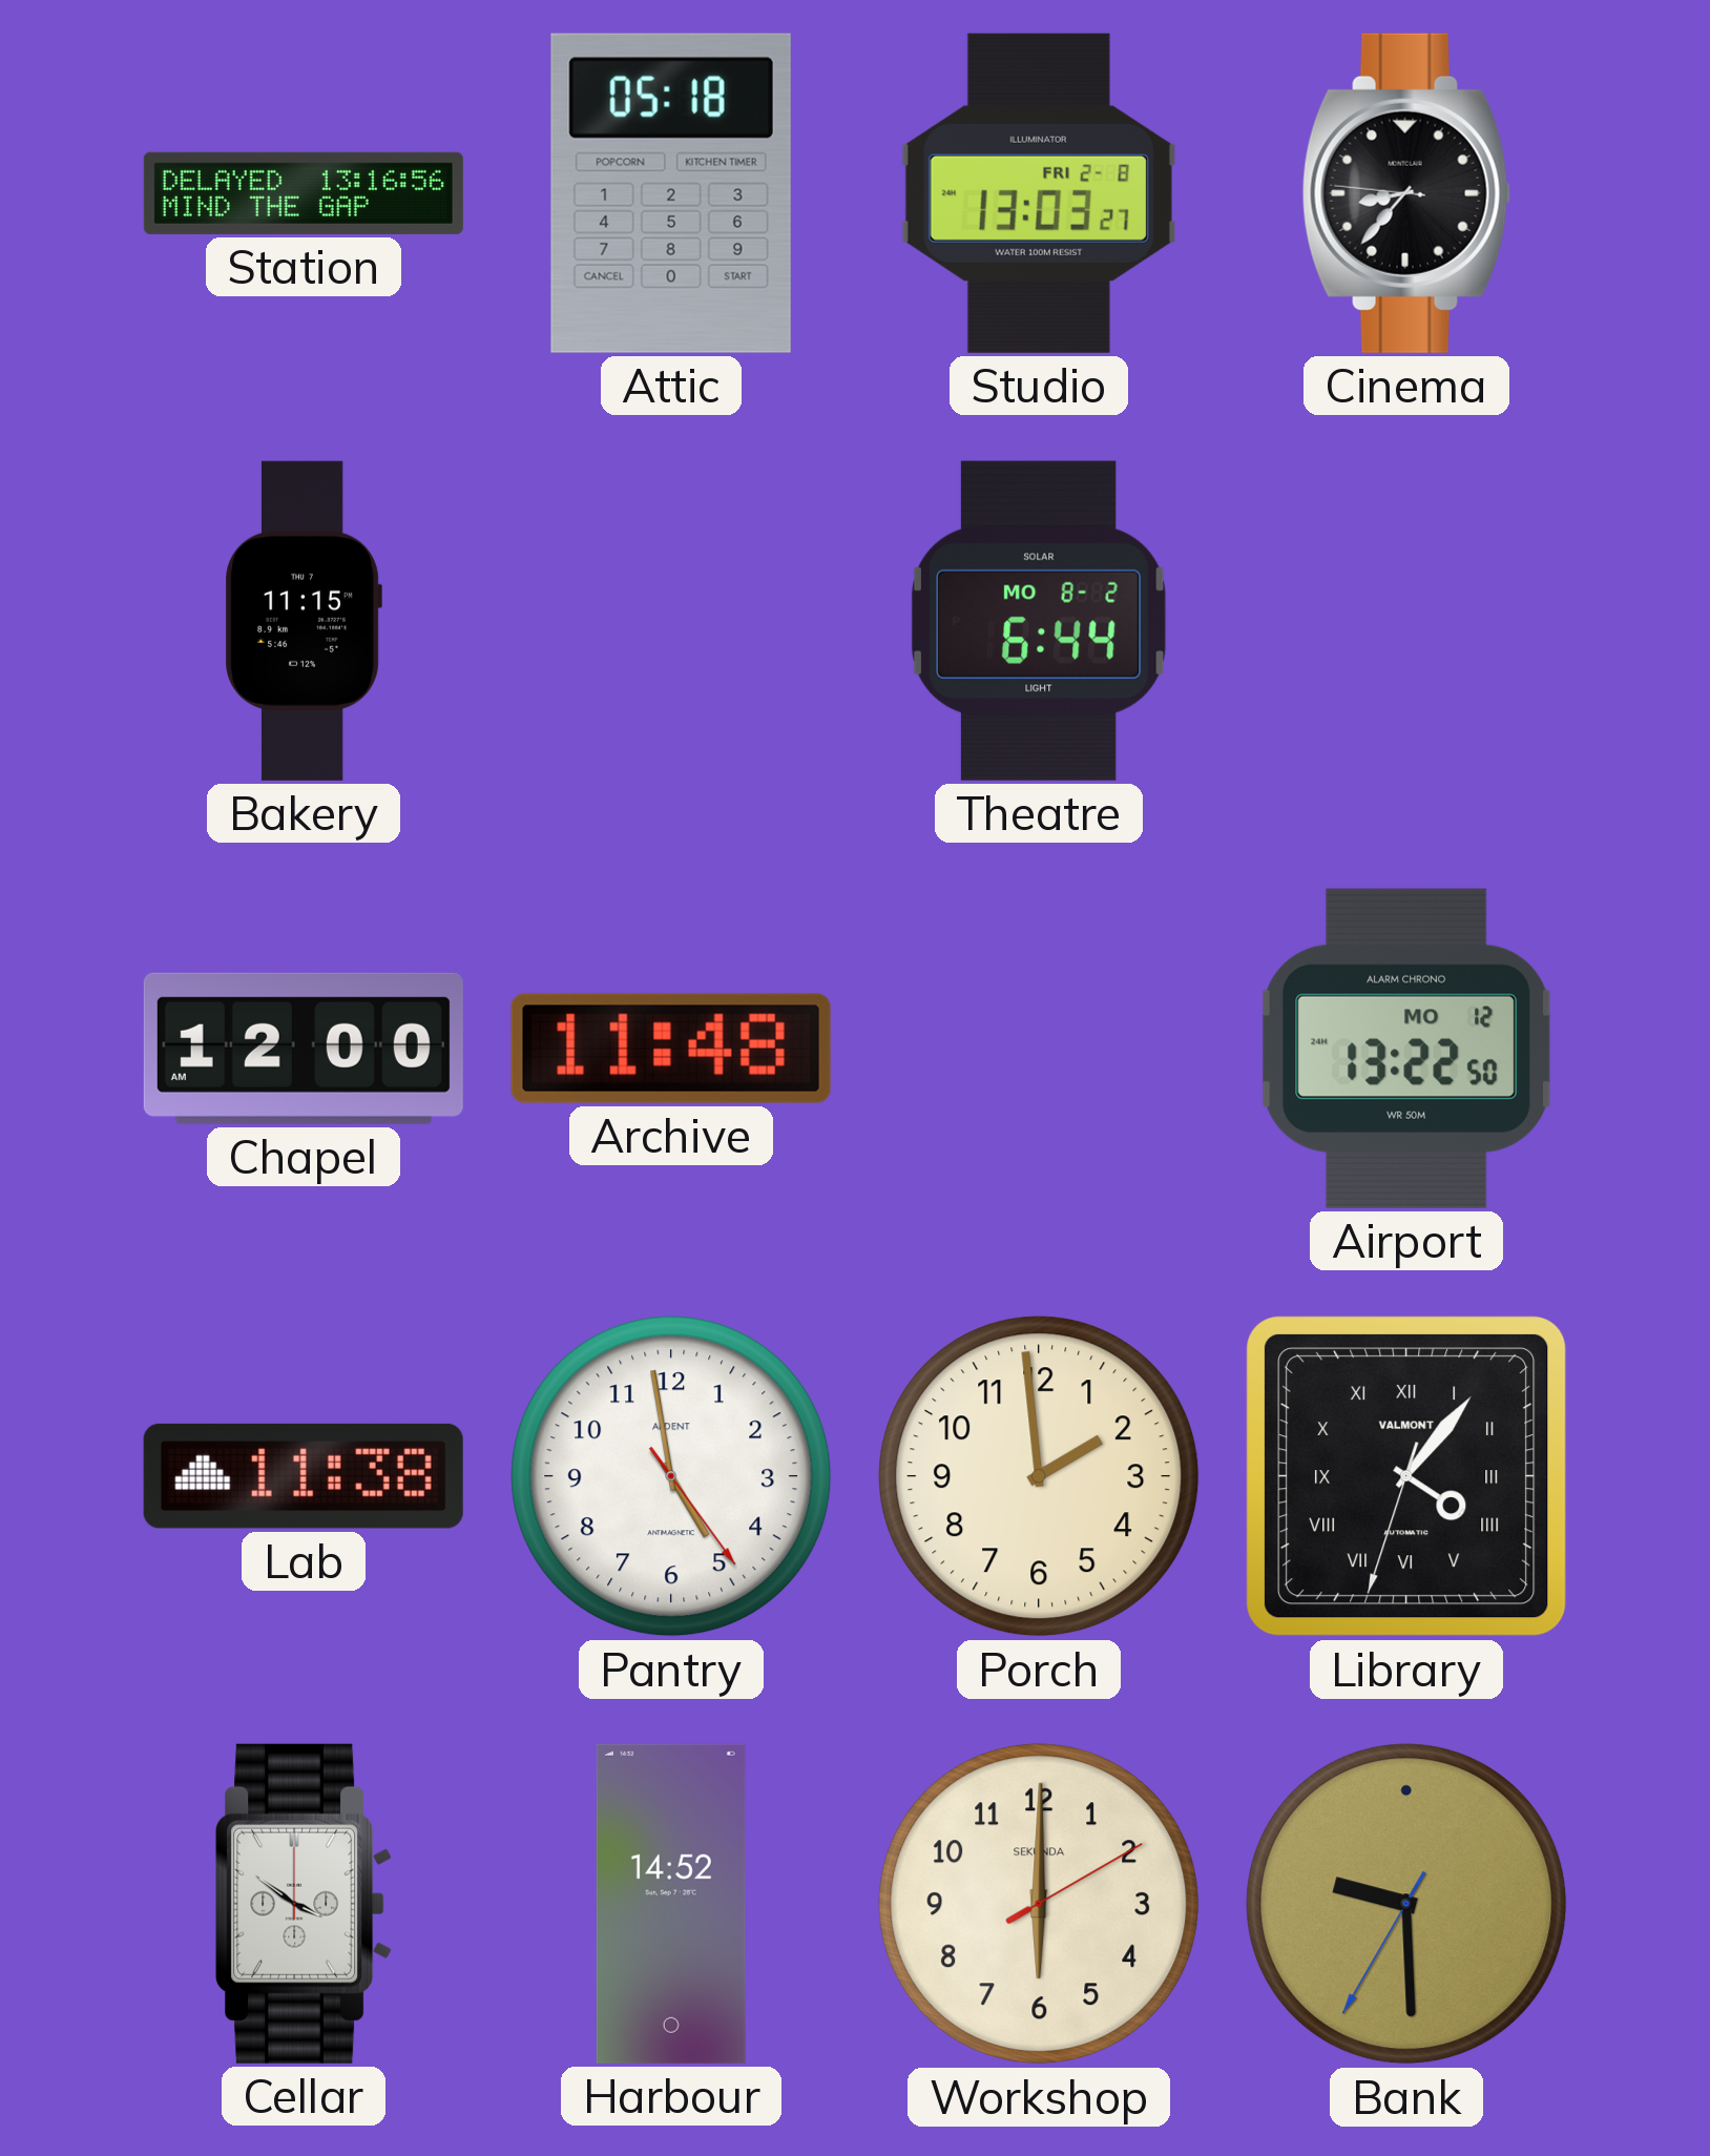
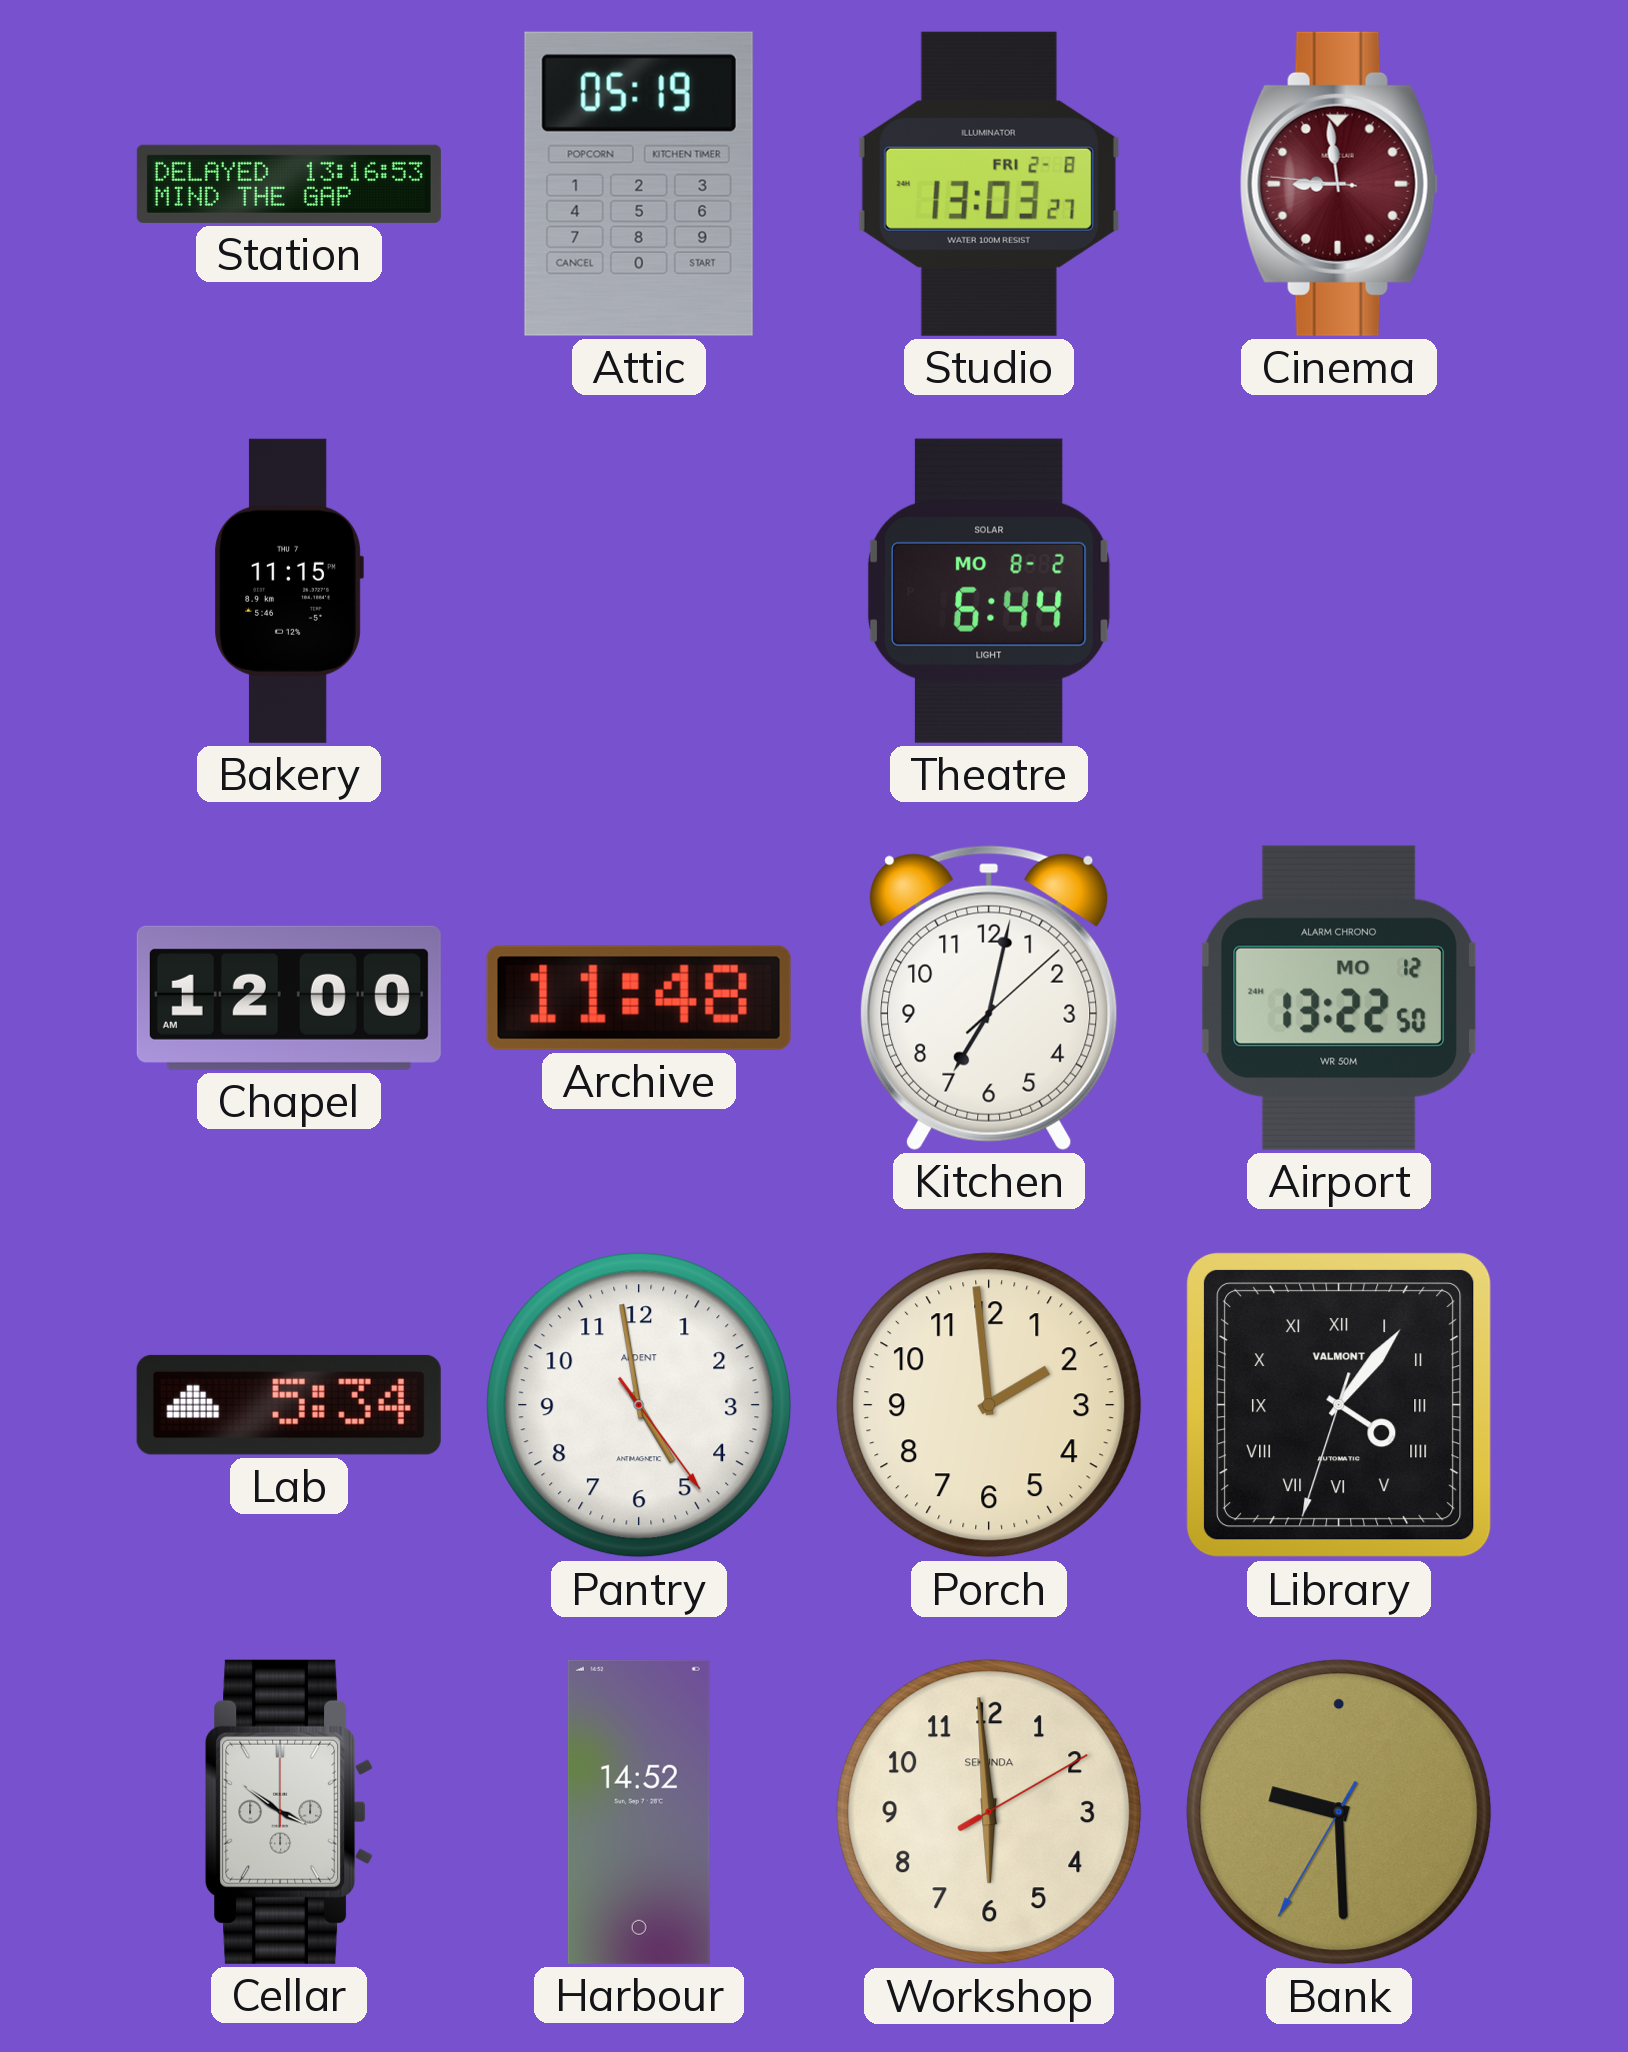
Station: 13:16:56 -> 13:16:53
Attic: 05:18 -> 05:19
Cinema: 8:36 -> 8:58
Cinema dial: black -> burgundy
Kitchen: none -> 7:02
Lab: 11:38 -> 5:34
Workshop: 6:00 -> 5:59
